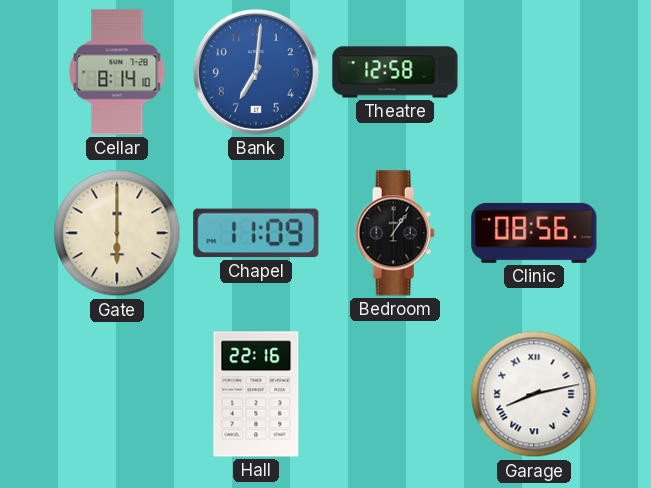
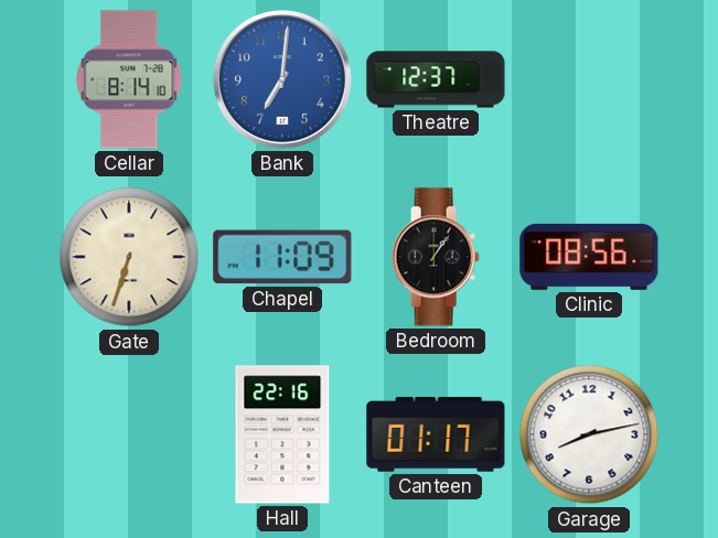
Theatre: 12:58 -> 12:37
Gate: 6:00 -> 6:33
Canteen: none -> 01:17
Garage numerals: Roman -> Arabic
